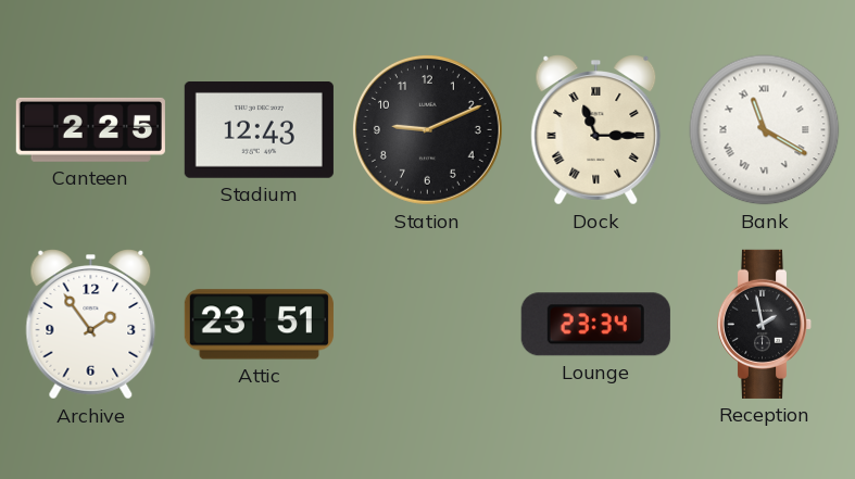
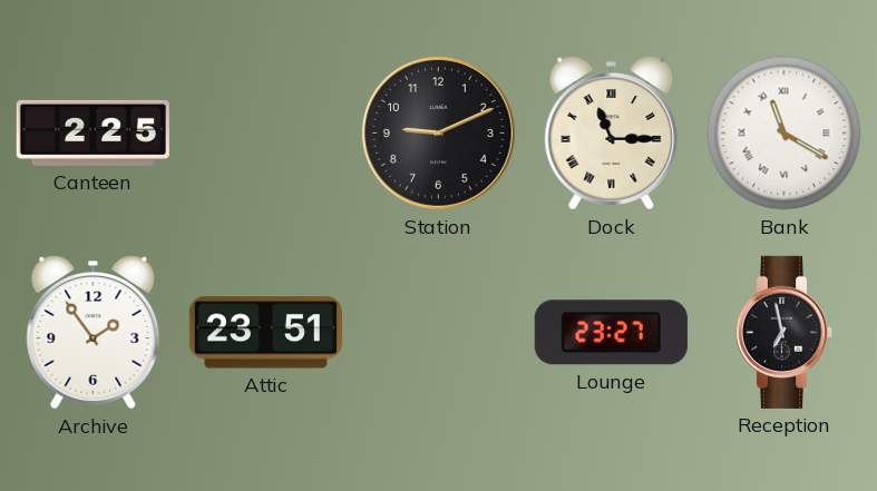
Stadium: 12:43 -> none
Lounge: 23:34 -> 23:27
Reception: 1:58 -> 6:58
